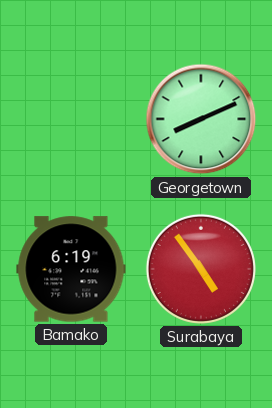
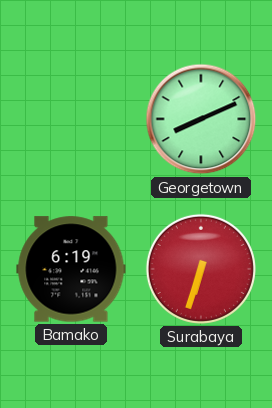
Surabaya: 4:54 -> 6:33
